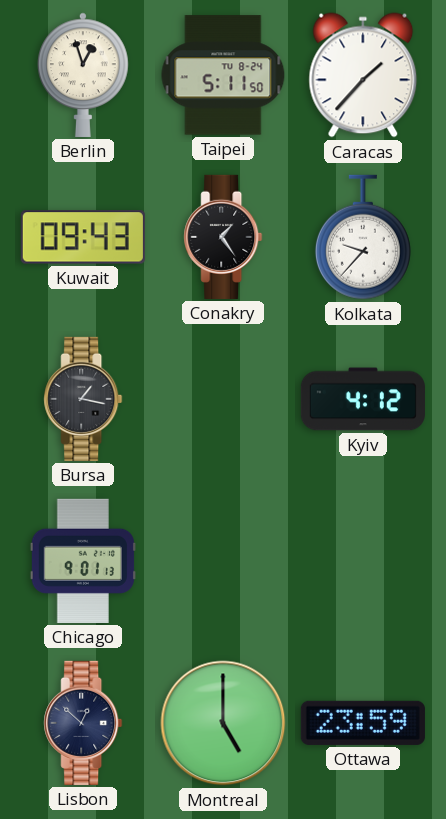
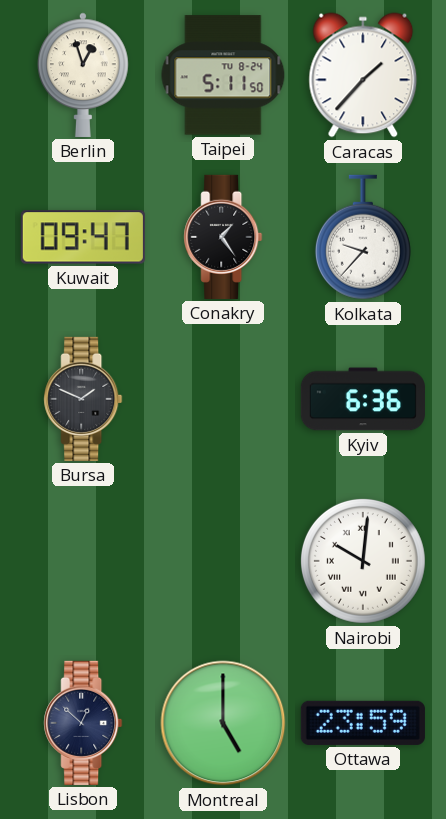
Kuwait: 09:43 -> 09:47
Bursa: 1:17 -> 1:49
Kyiv: 4:12 -> 6:36
Chicago: 9:01 -> none
Nairobi: none -> 10:01
